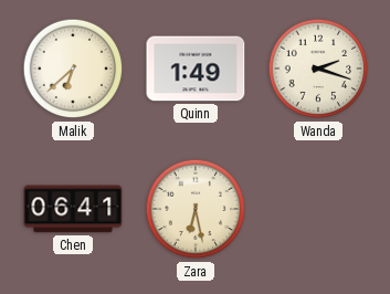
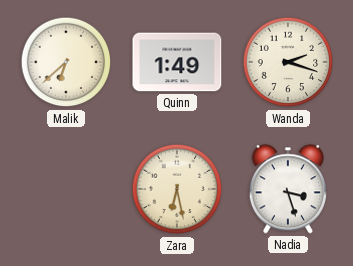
Chen: 06:41 -> none
Nadia: none -> 3:27
